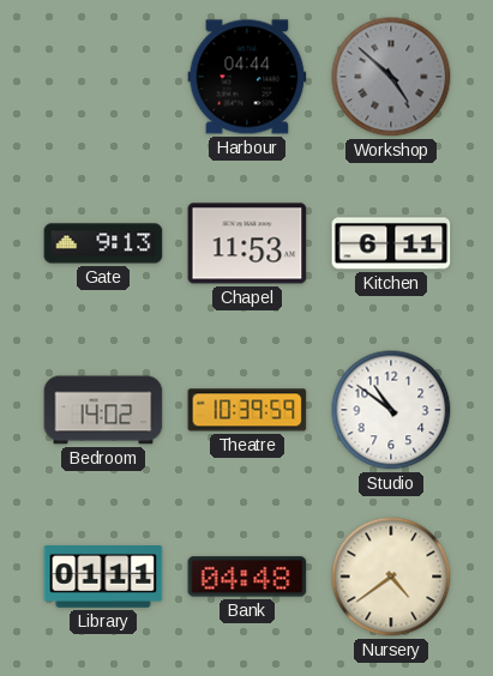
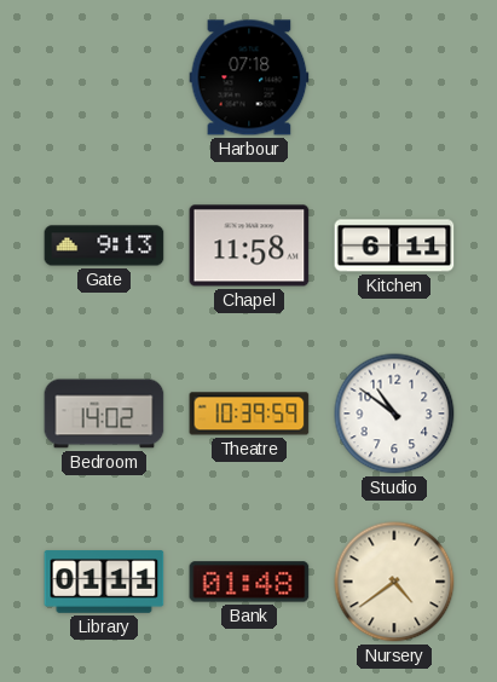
Harbour: 04:44 -> 07:18
Workshop: 4:52 -> none
Chapel: 11:53 -> 11:58
Bank: 04:48 -> 01:48
